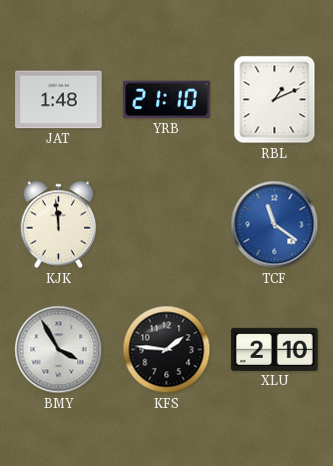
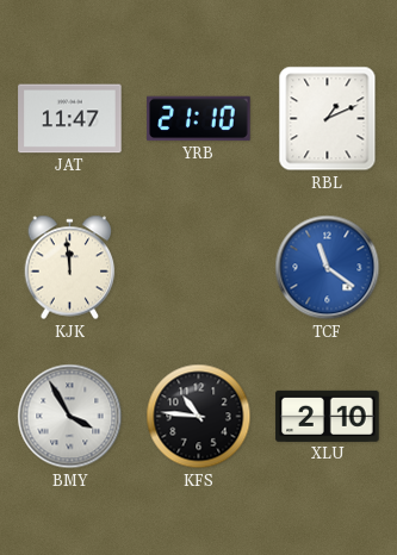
JAT: 1:48 -> 11:47
KFS: 1:46 -> 10:46
